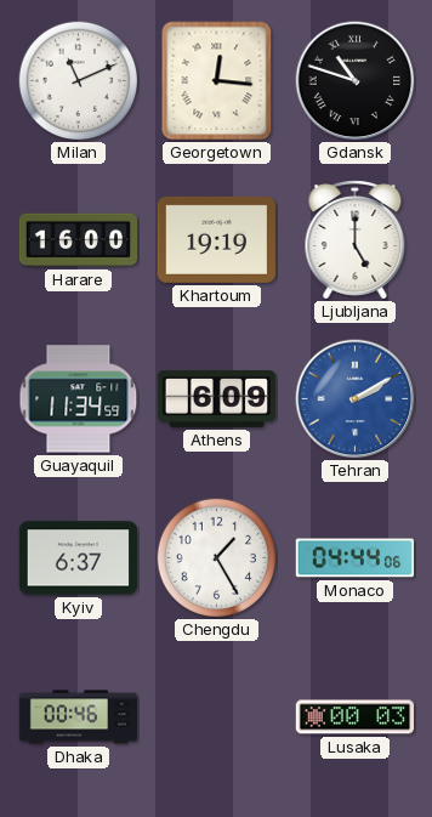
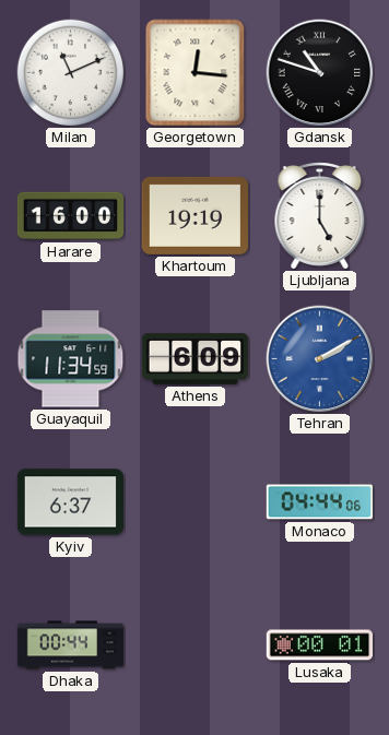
Chengdu: 1:25 -> none
Dhaka: 00:46 -> 00:44
Lusaka: 00:03 -> 00:01
